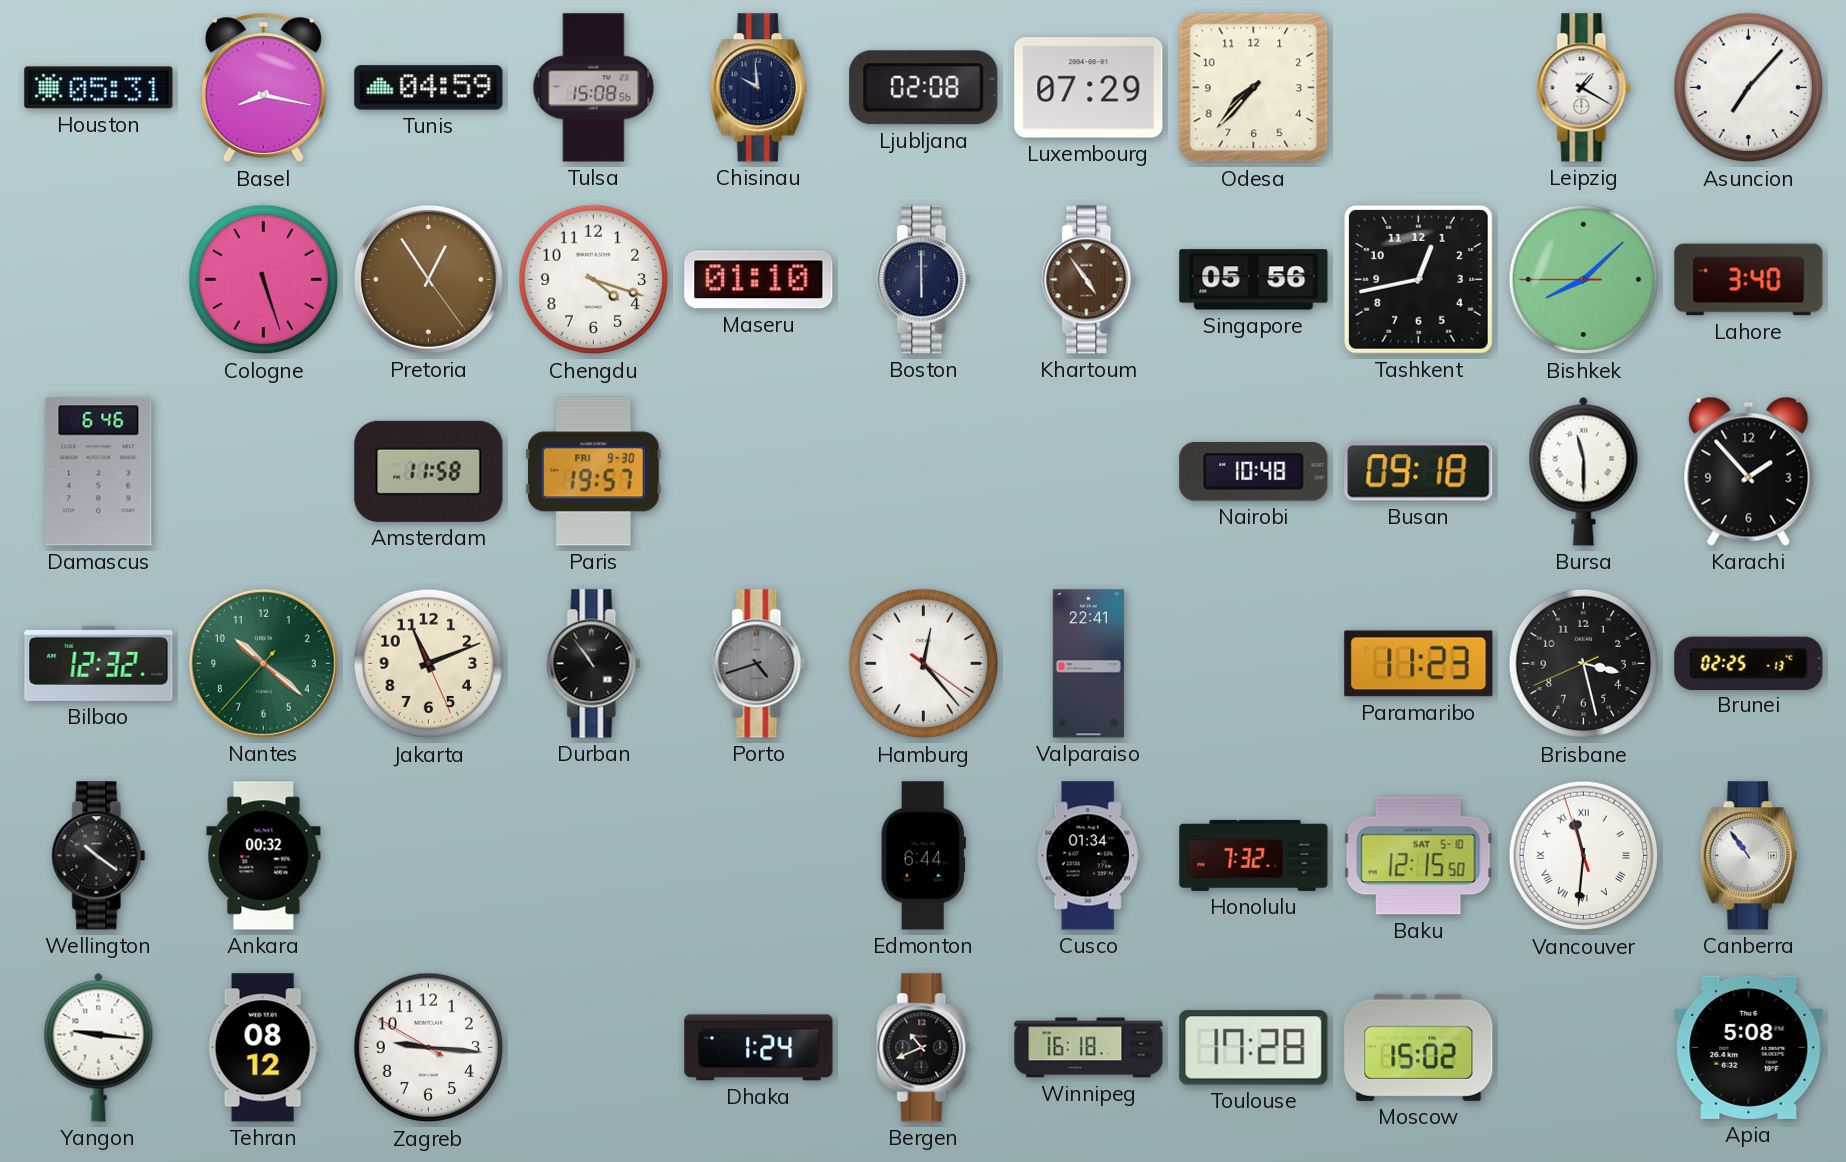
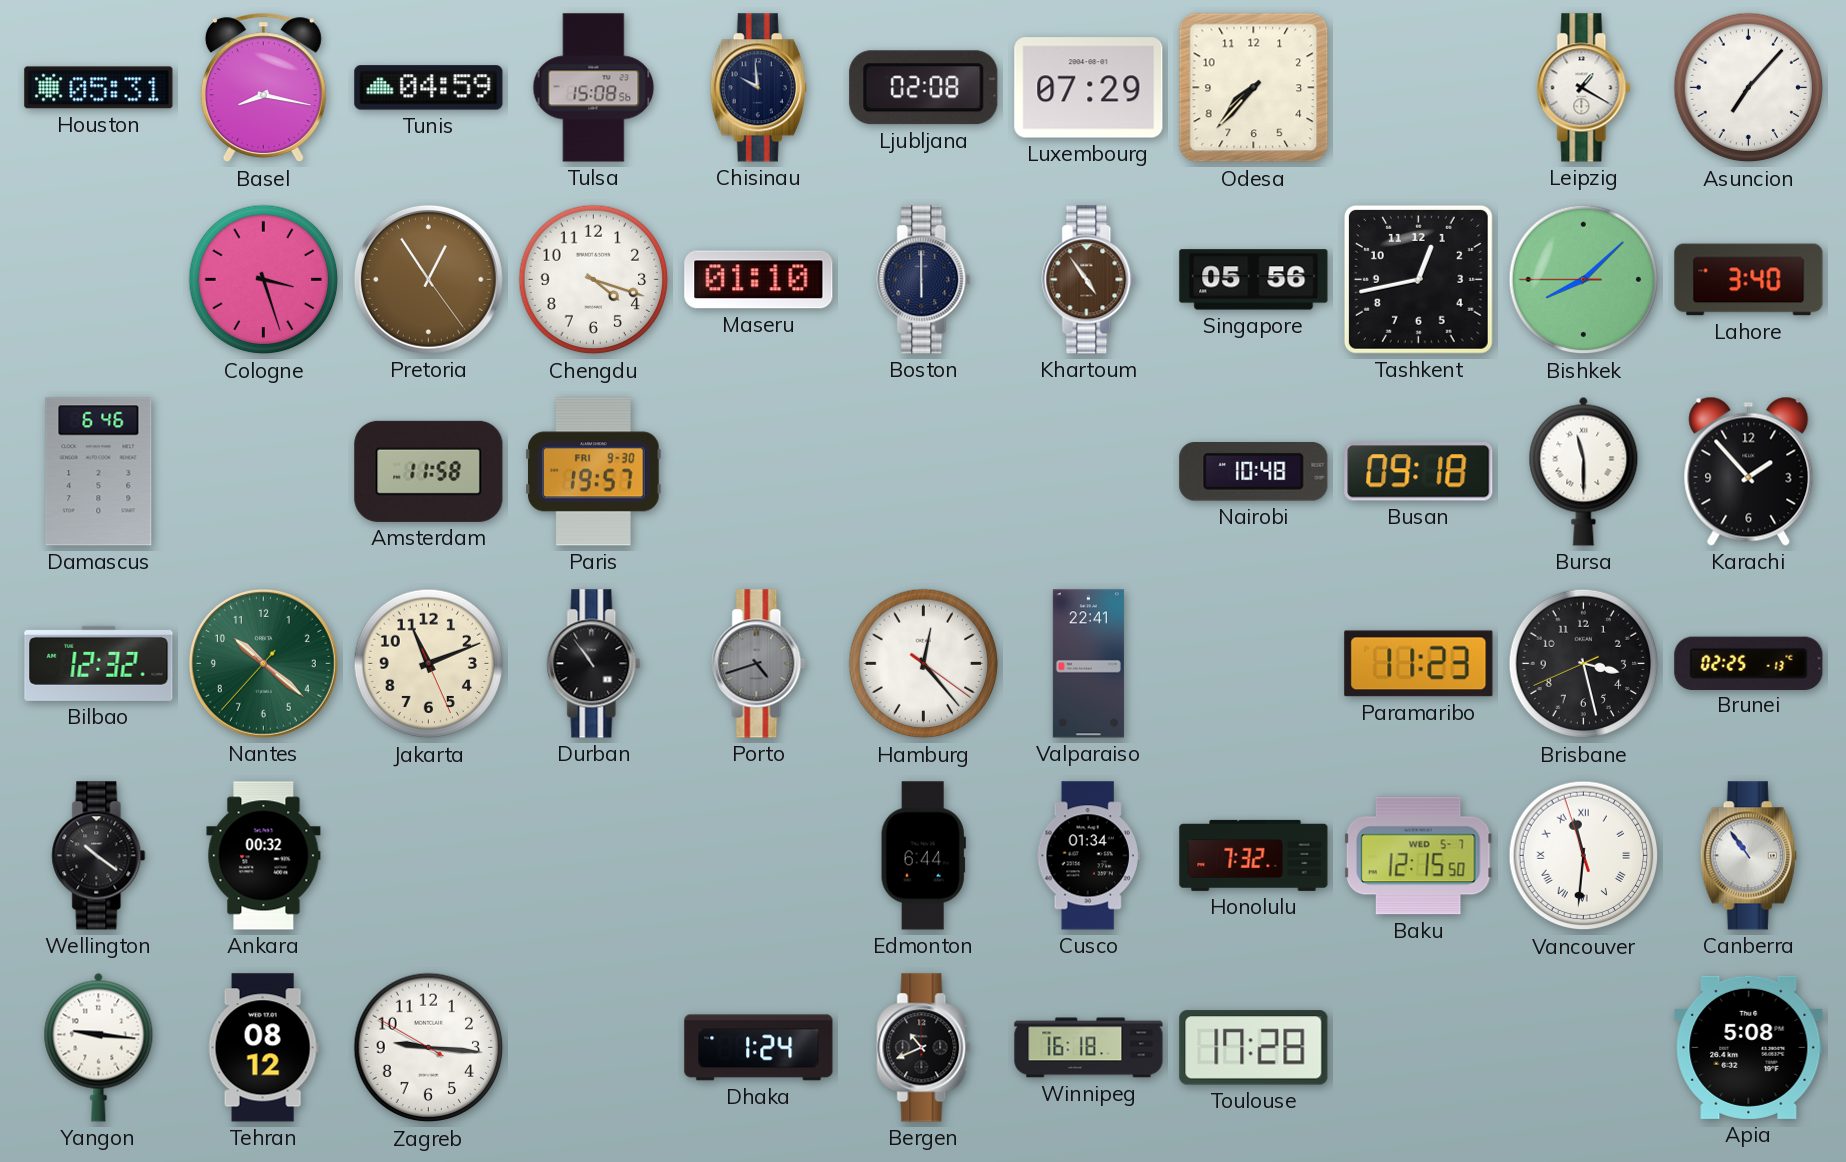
Cologne: 5:27 -> 3:27
Baku date: SAT 5-10 -> WED 5-7
Moscow: 15:02 -> none
